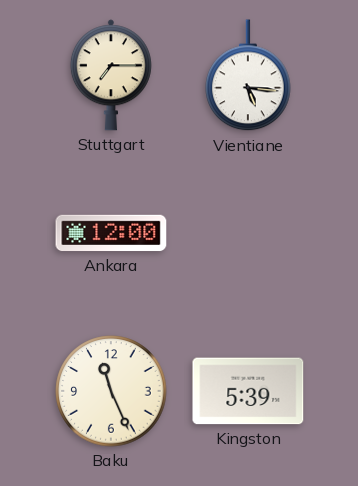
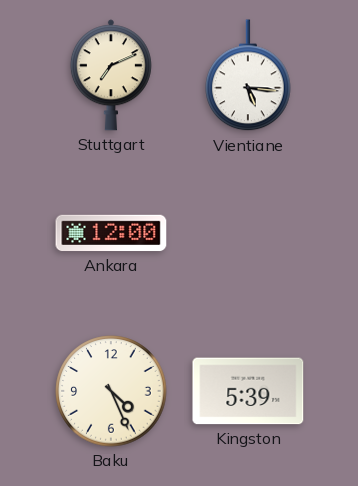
Stuttgart: 7:15 -> 7:11
Baku: 11:26 -> 4:26
